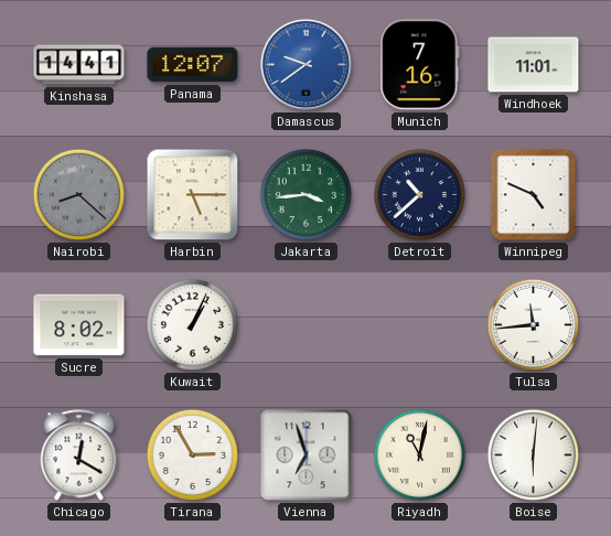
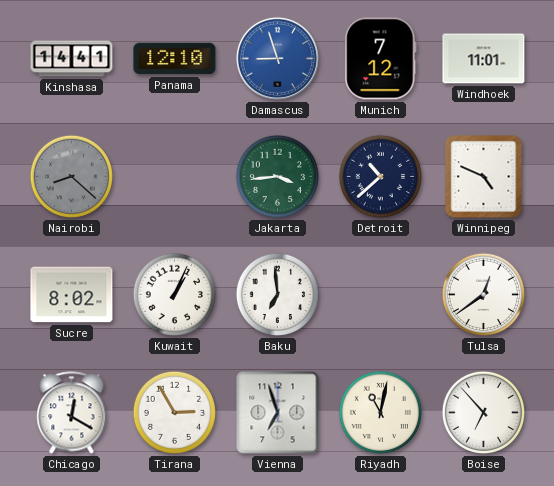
Panama: 12:07 -> 12:10
Damascus: 9:39 -> 8:57
Munich: 7:16 -> 7:12
Harbin: 5:15 -> none
Baku: none -> 6:59
Tulsa: 11:44 -> 12:39
Boise: 6:01 -> 6:53
